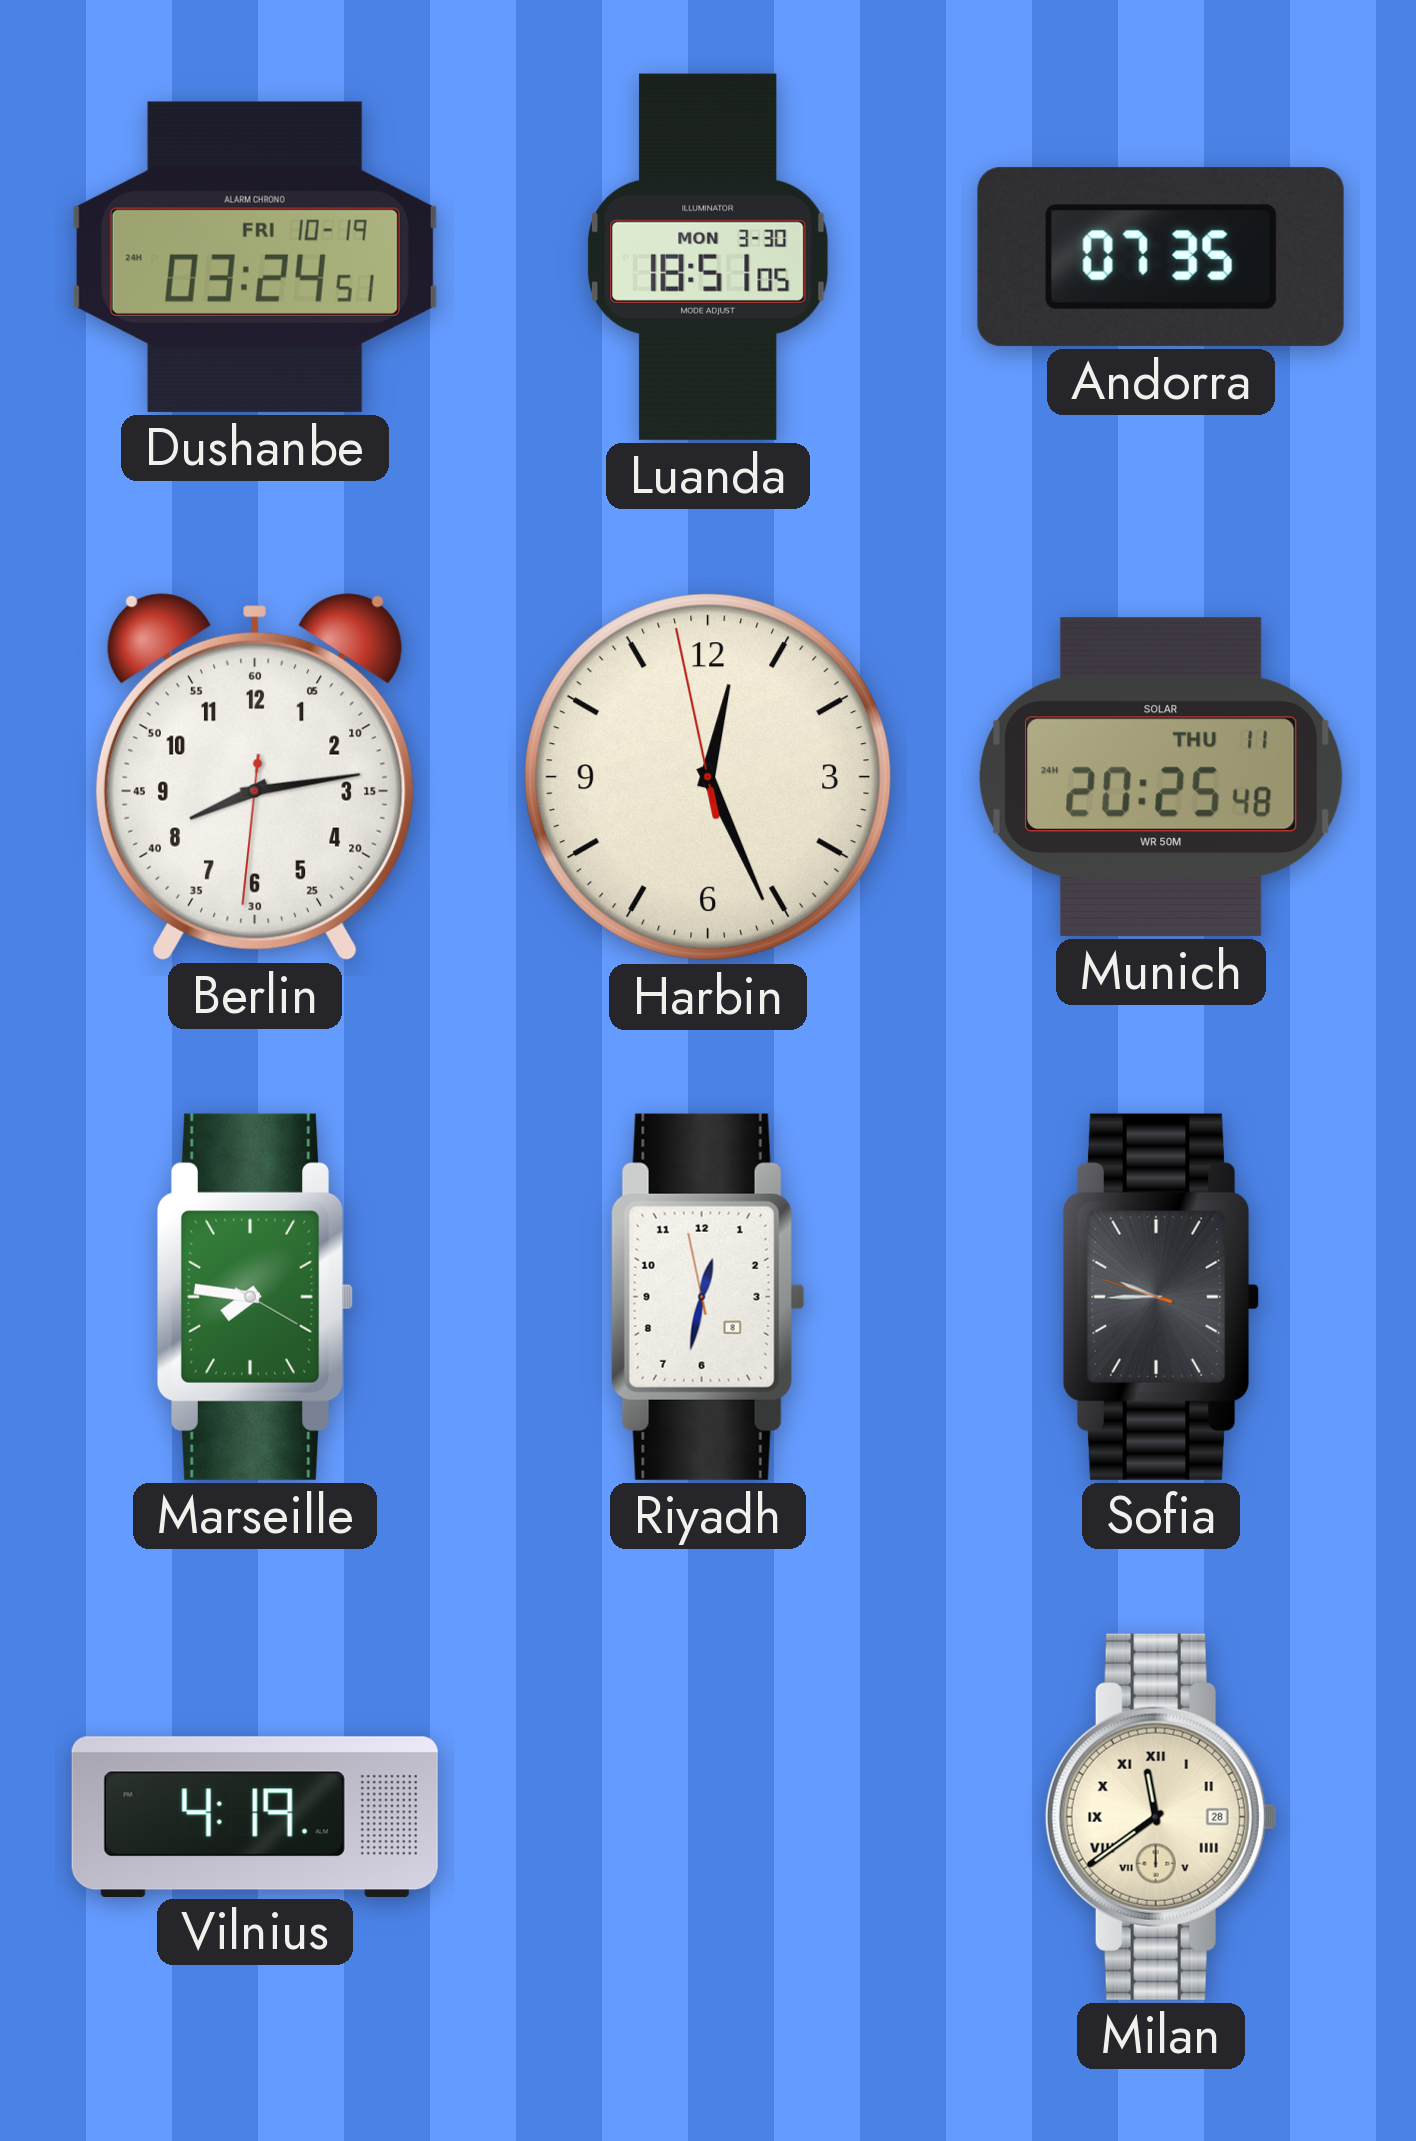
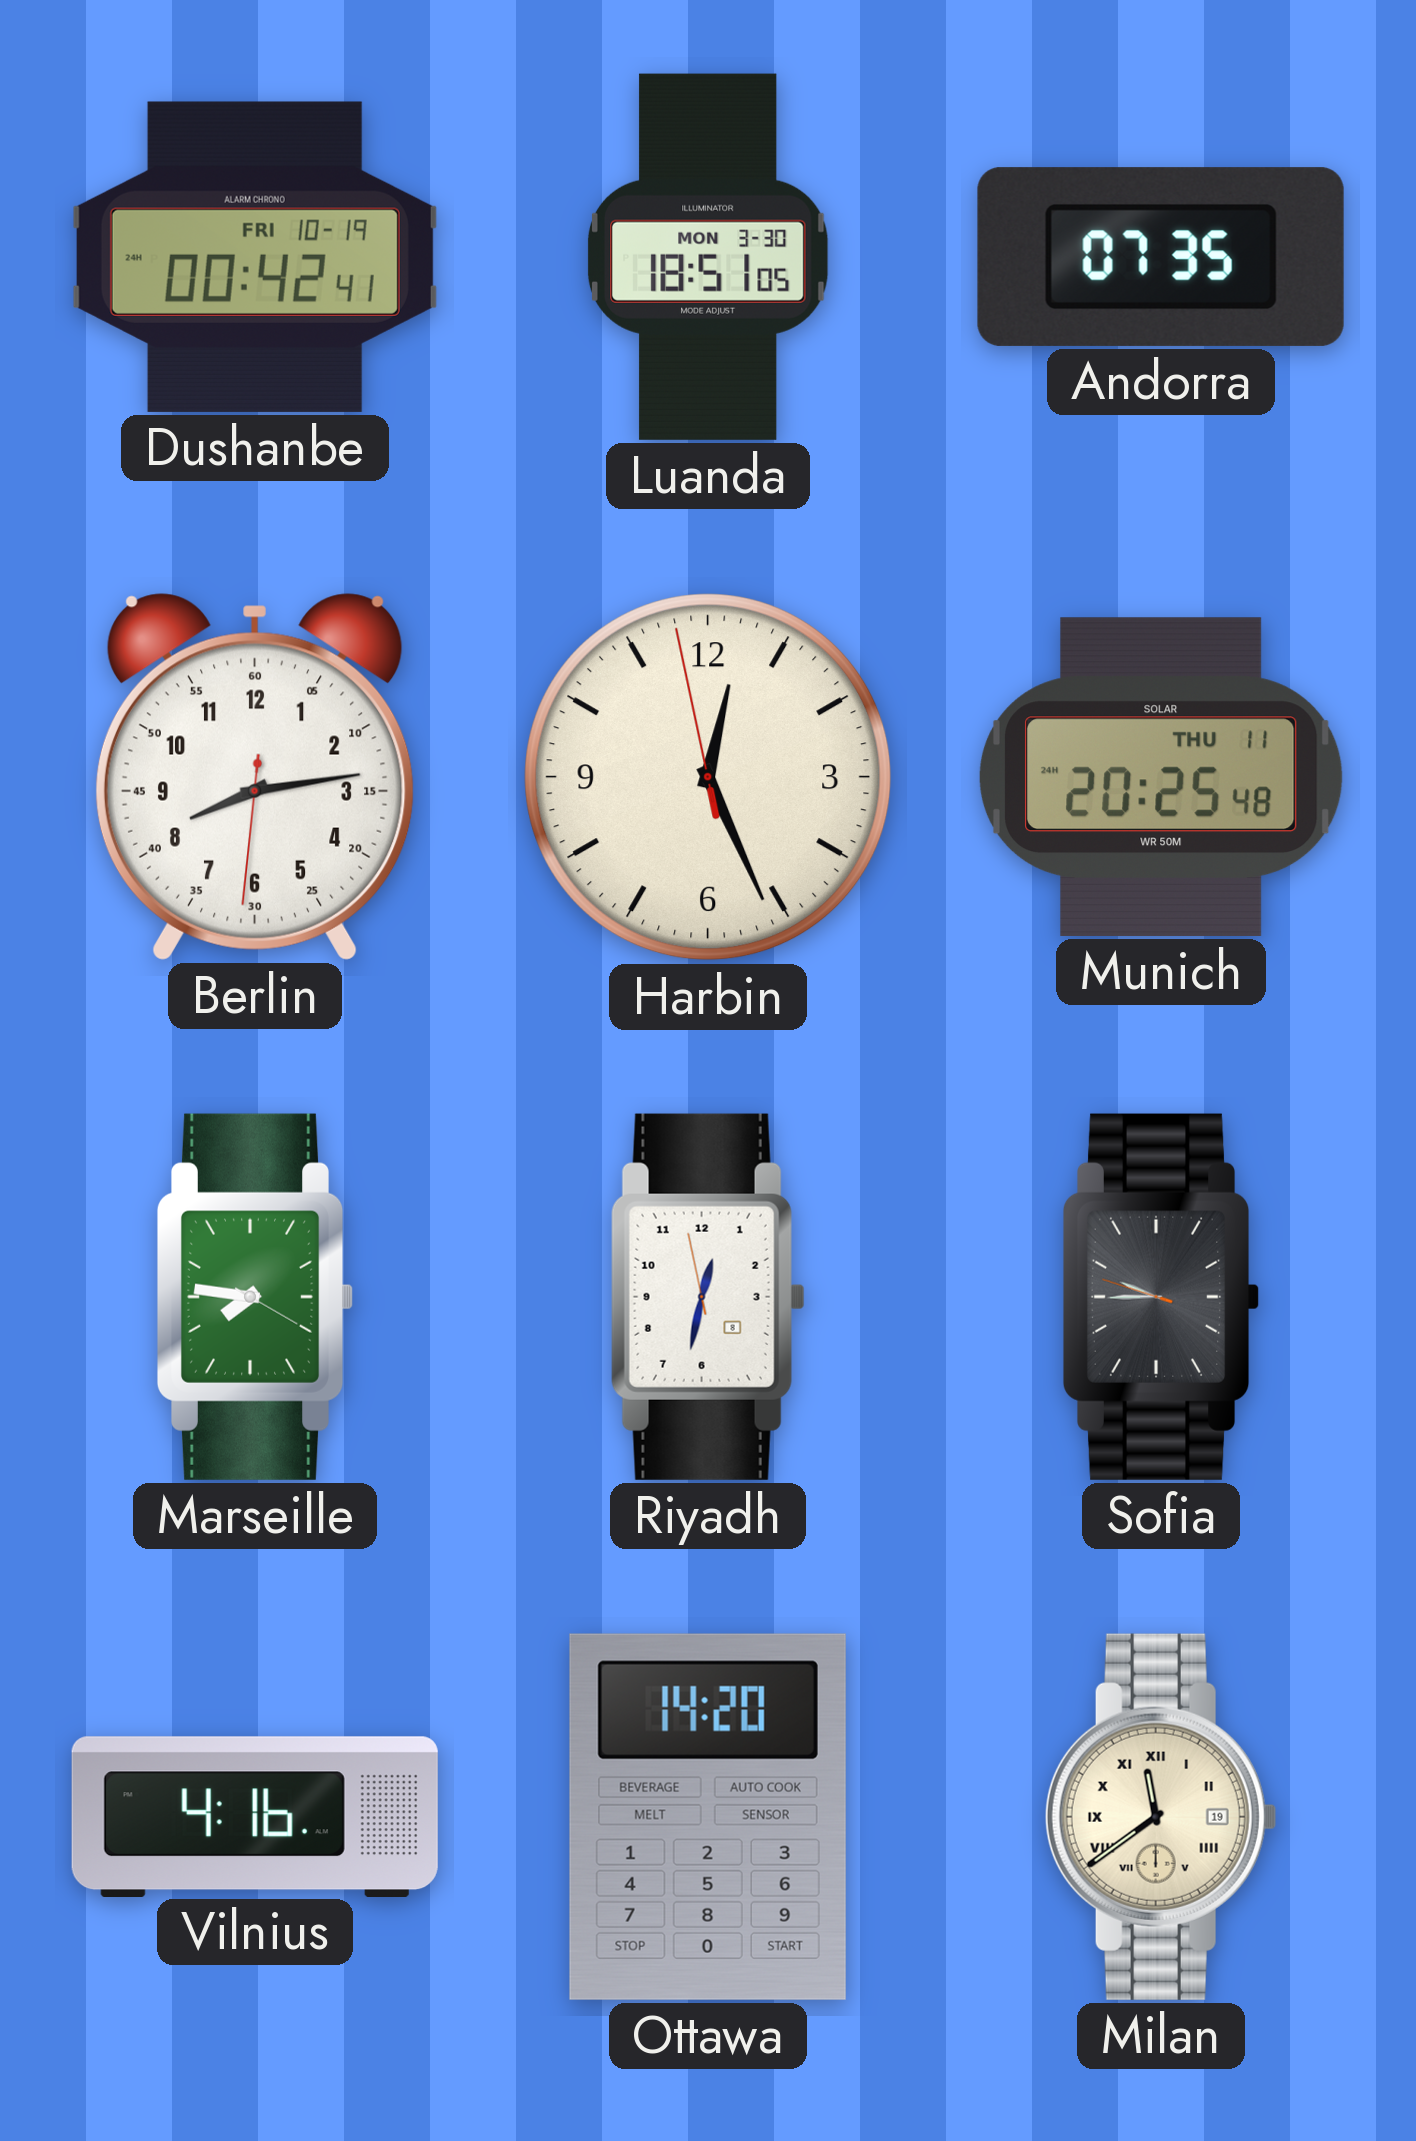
Dushanbe: 03:24 -> 00:42
Vilnius: 4:19 -> 4:16
Ottawa: none -> 14:20
Milan date: 28 -> 19
